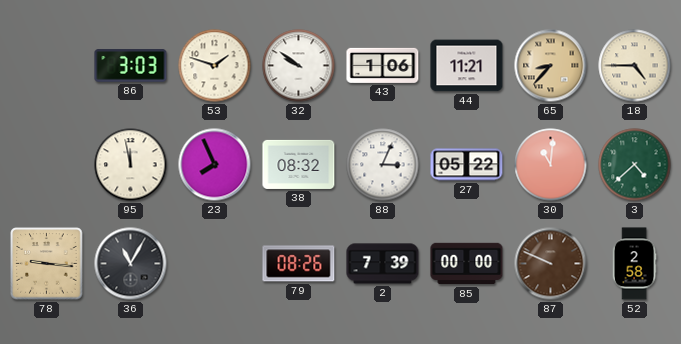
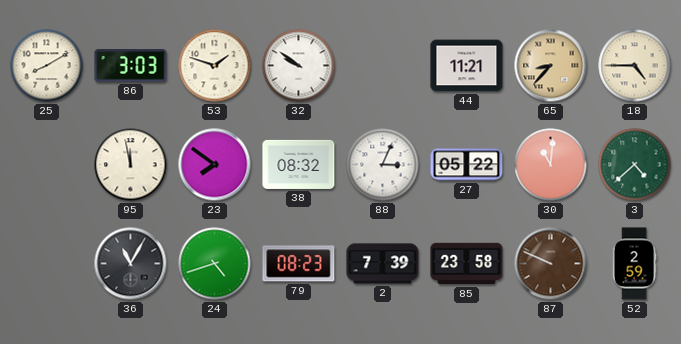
25: none -> 8:10
43: 1:06 -> none
23: 7:56 -> 7:51
78: 9:16 -> none
24: none -> 4:42
79: 08:26 -> 08:23
85: 00:00 -> 23:58
52: 2:58 -> 2:59
